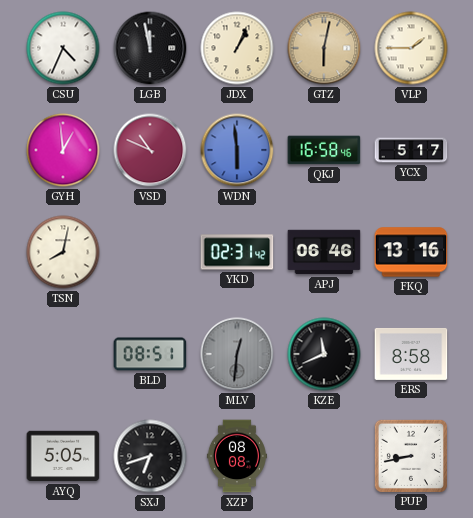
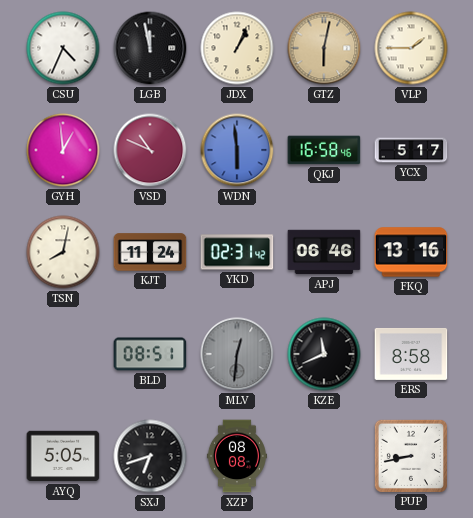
KJT: none -> 11:24
